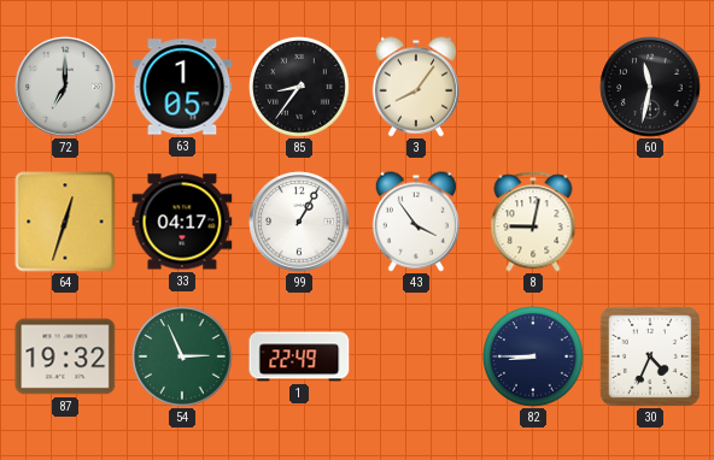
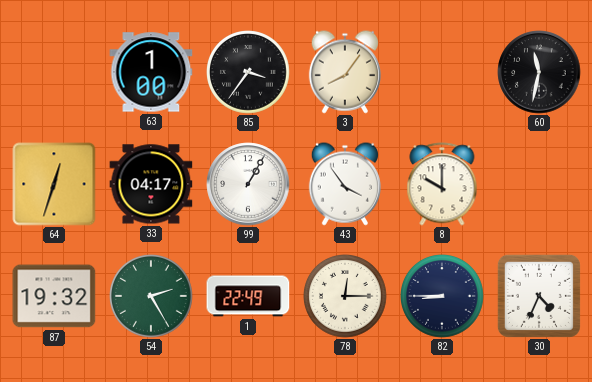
72: 7:00 -> none
63: 1:05 -> 1:00
85: 8:36 -> 3:36
8: 9:02 -> 10:00
54: 2:56 -> 2:25
78: none -> 12:15
